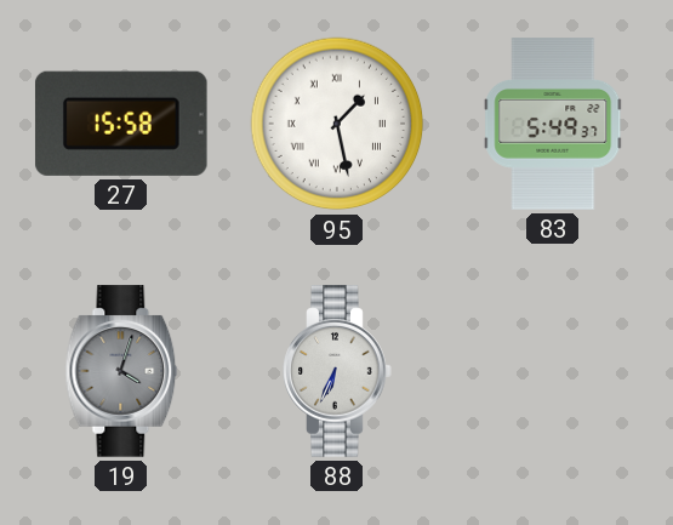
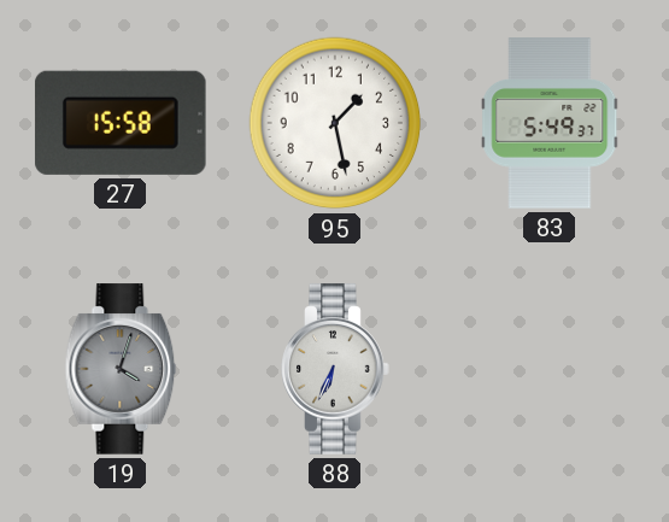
95 numerals: Roman -> Arabic
